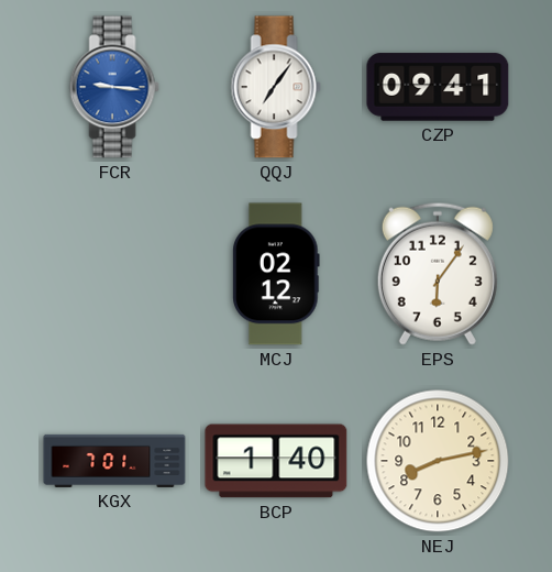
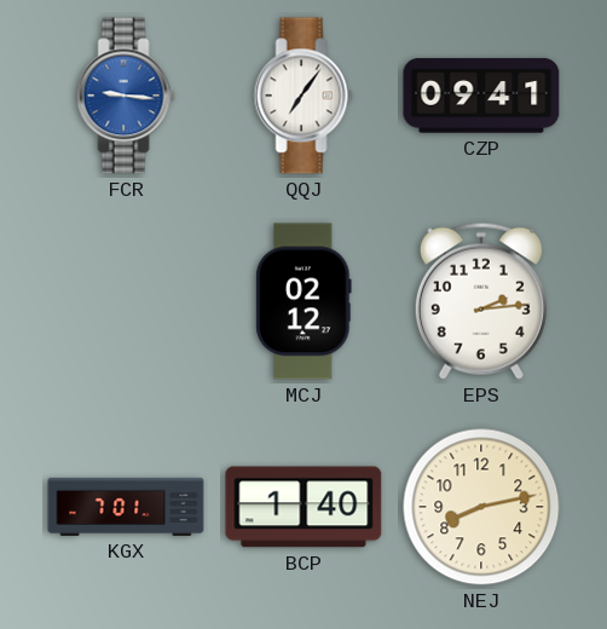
EPS: 6:06 -> 2:14
